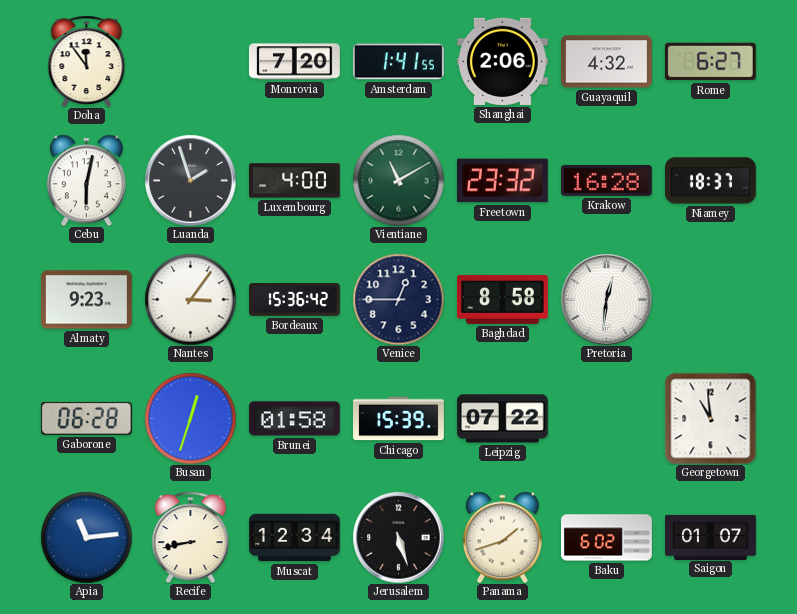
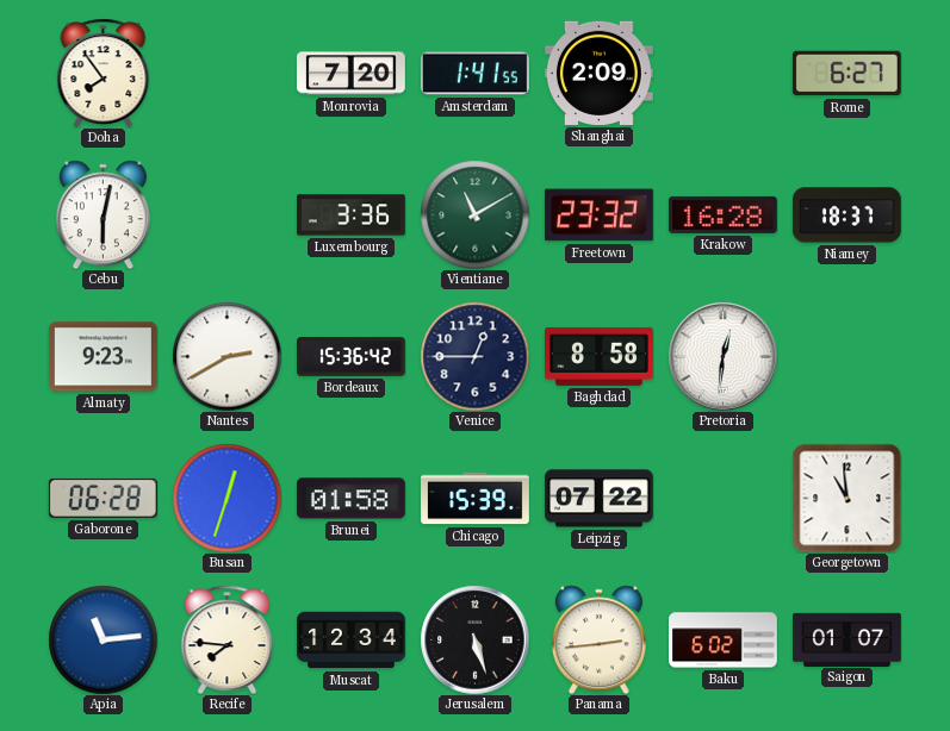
Doha: 11:54 -> 7:54
Shanghai: 2:06 -> 2:09
Guayaquil: 4:32 -> none
Luanda: 1:57 -> none
Luxembourg: 4:00 -> 3:36
Nantes: 3:06 -> 2:40
Recife: 8:43 -> 7:46
Panama: 1:42 -> 2:44
